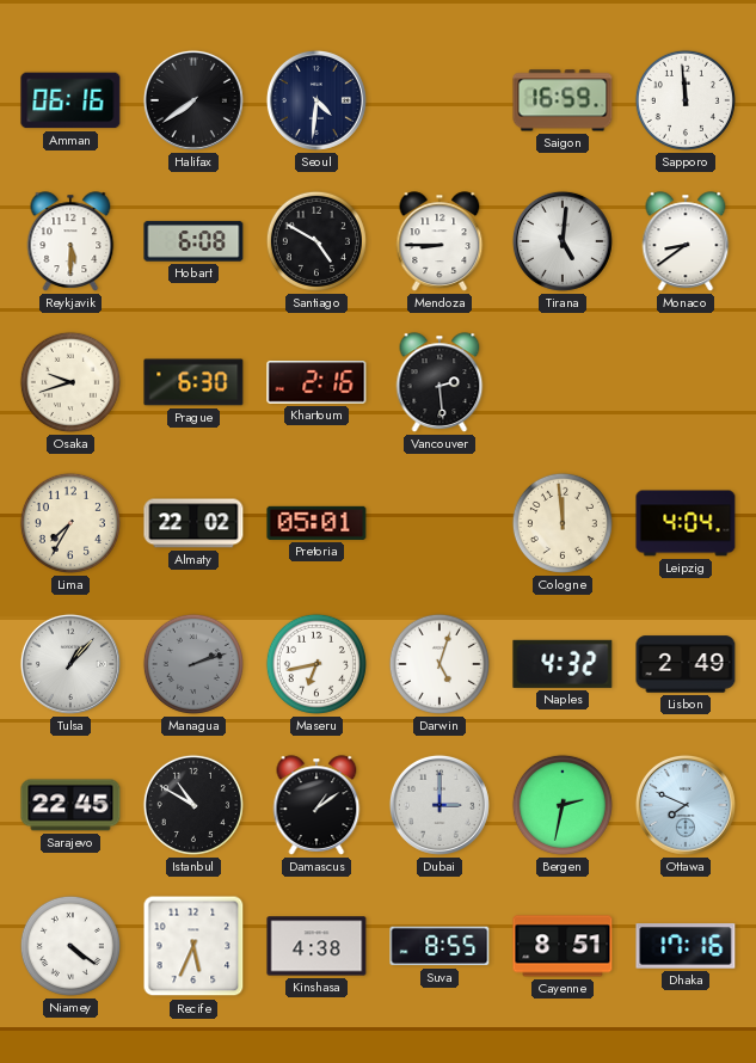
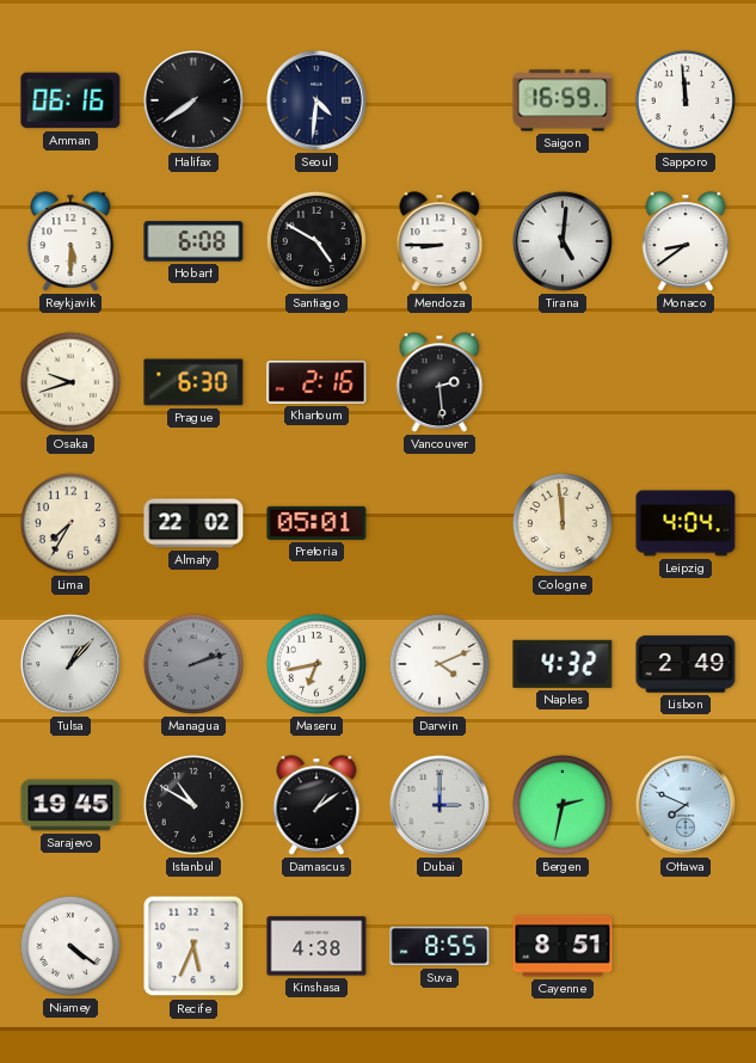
Darwin: 5:03 -> 4:11
Sarajevo: 22:45 -> 19:45
Dhaka: 17:16 -> none
